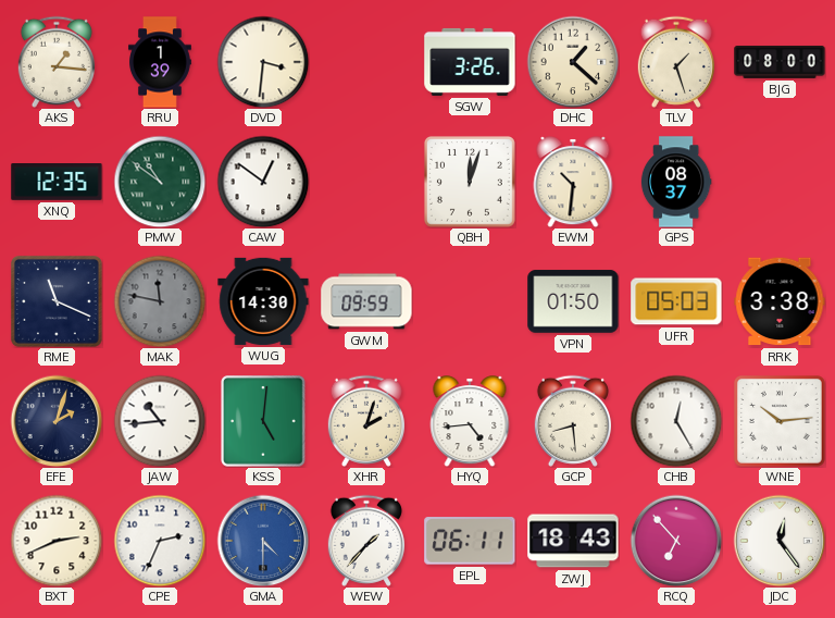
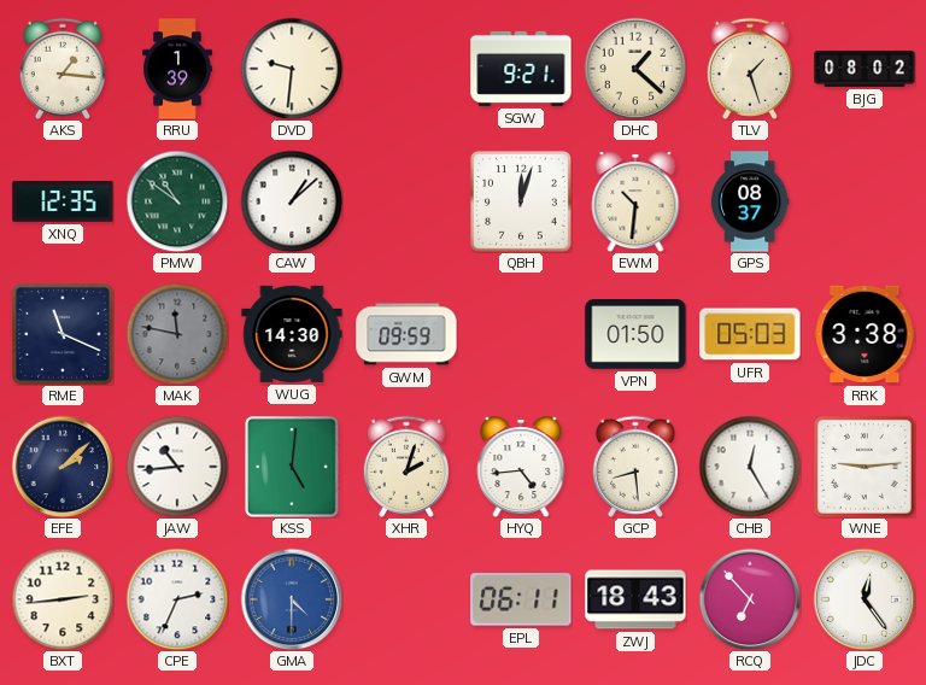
DVD: 3:31 -> 9:31
SGW: 3:26 -> 9:21
BJG: 08:00 -> 08:02
CAW: 12:51 -> 1:08
EFE: 2:03 -> 2:08
WNE: 10:14 -> 9:14
BXT: 2:41 -> 2:44
WEW: 1:37 -> none
